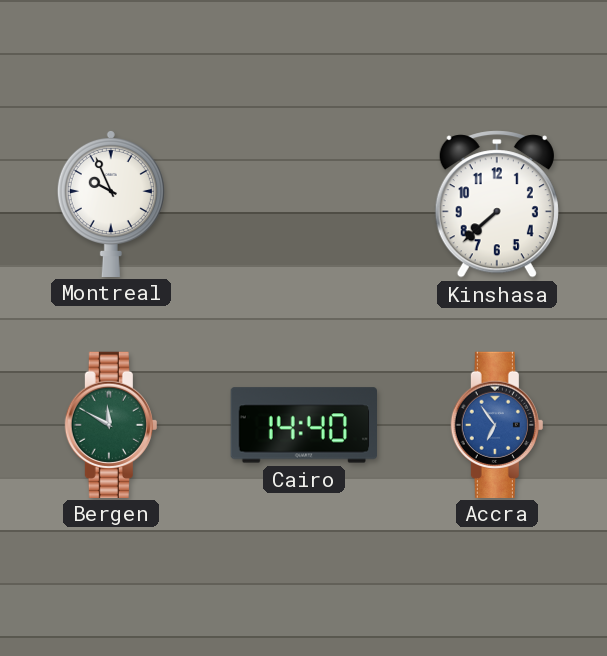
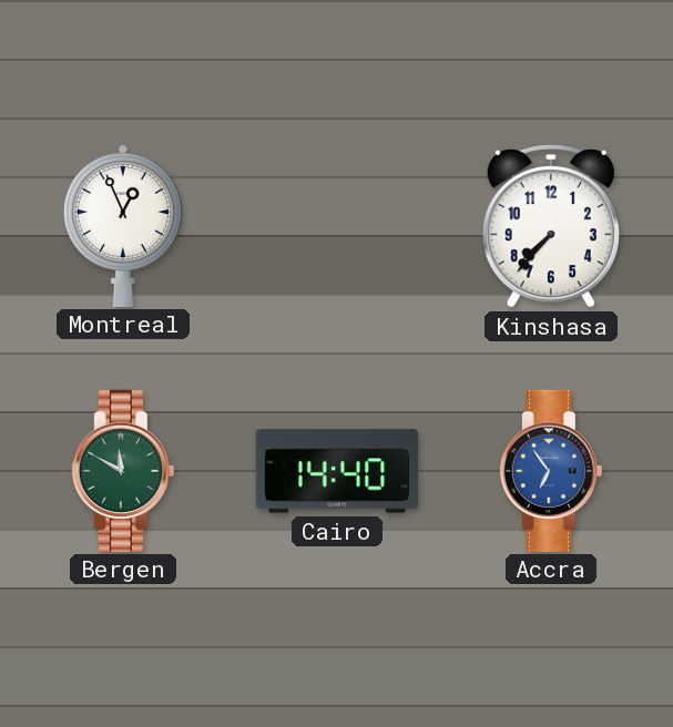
Montreal: 9:56 -> 12:56
Kinshasa: 7:38 -> 7:37
